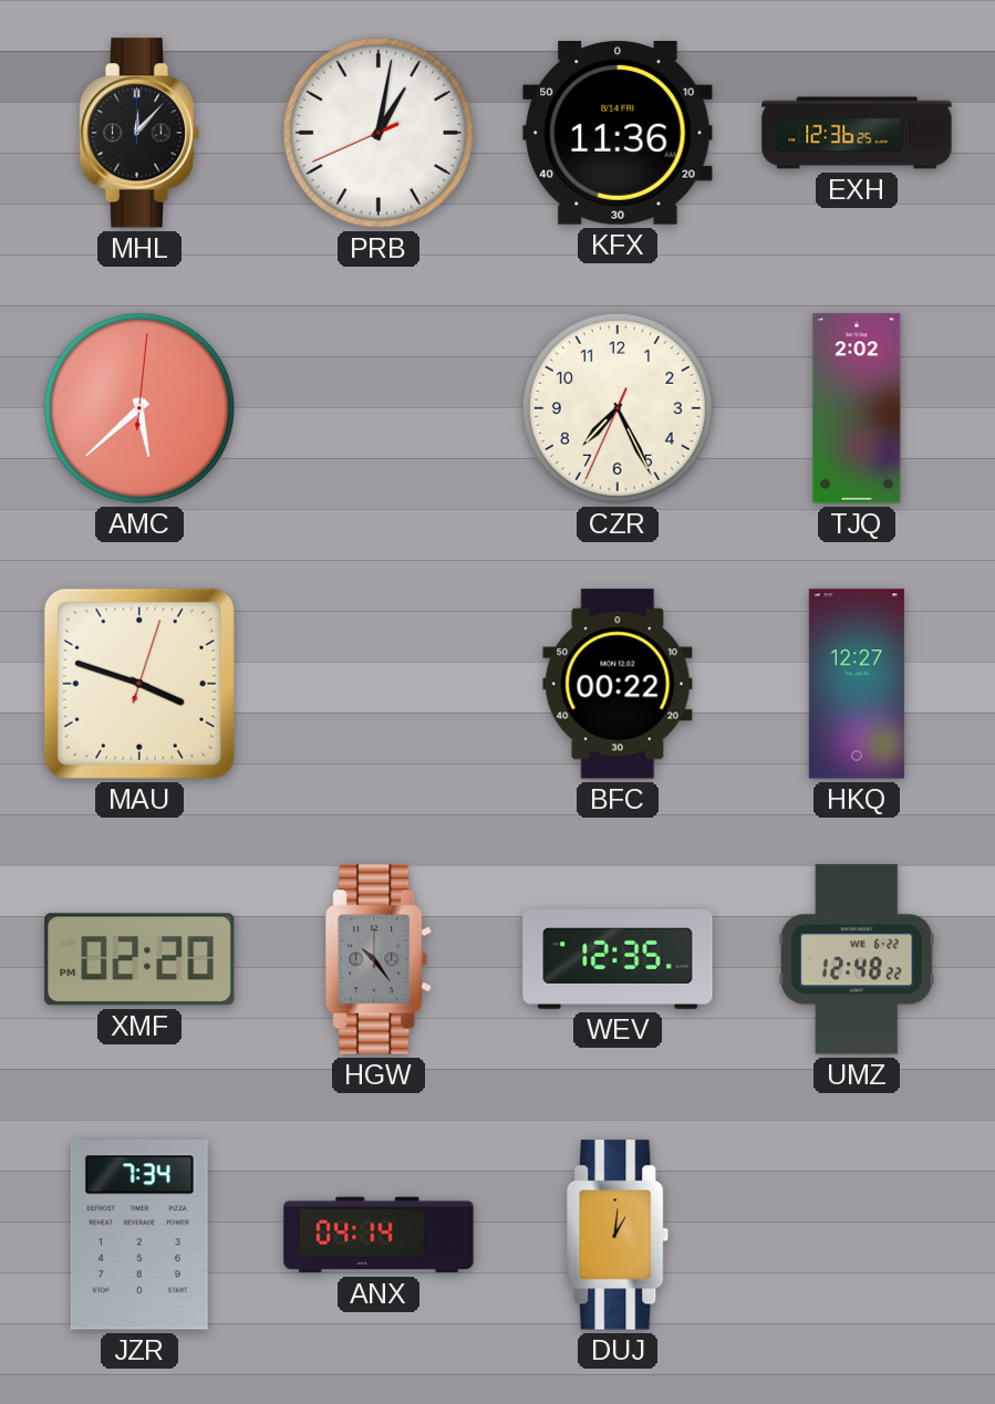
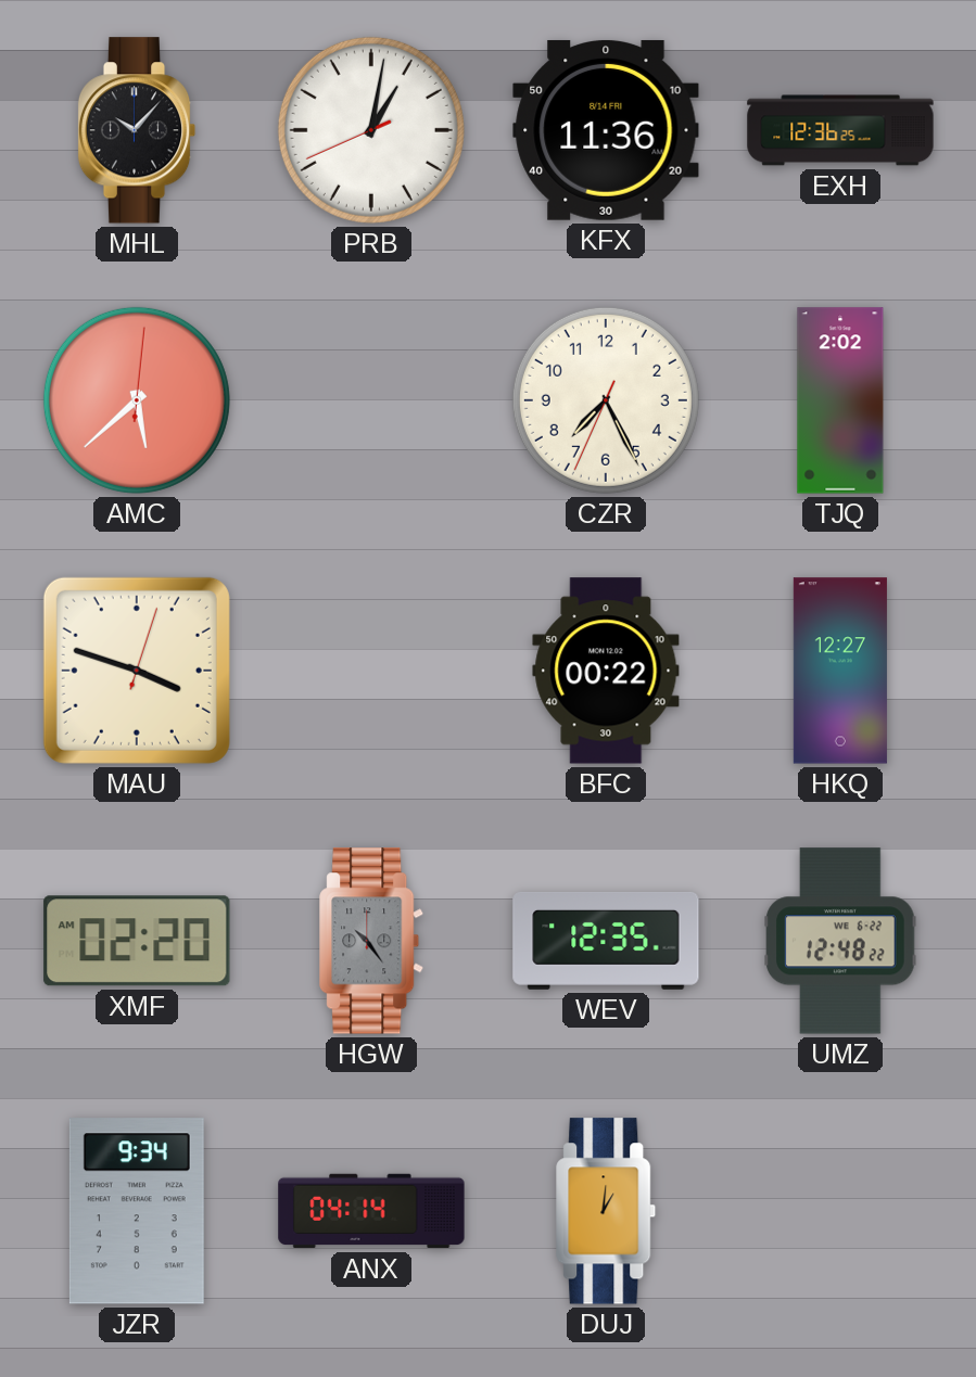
MHL: 12:07 -> 10:07
XMF: 02:20 PM -> 02:20 AM
JZR: 7:34 -> 9:34
